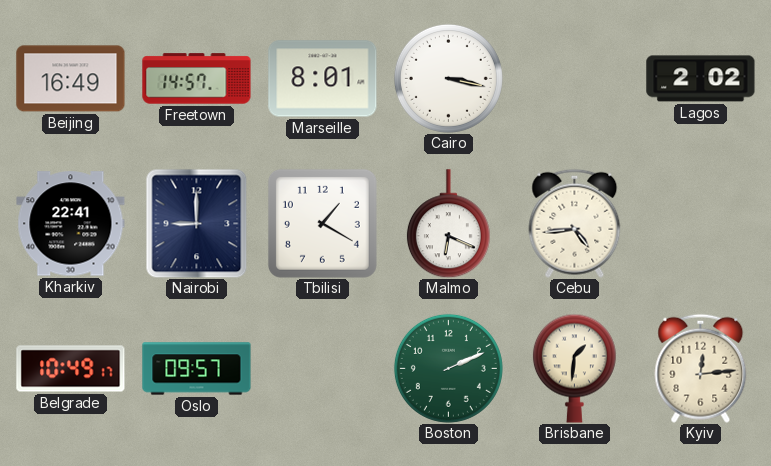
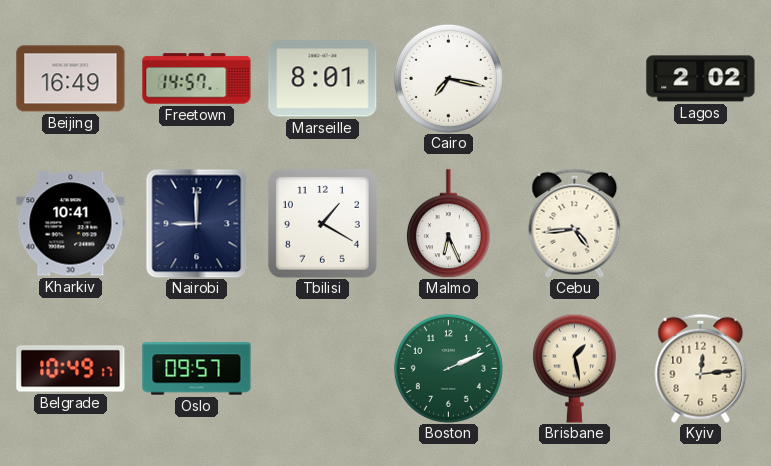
Cairo: 3:17 -> 7:17
Kharkiv: 22:41 -> 10:41
Malmo: 6:19 -> 6:26
Brisbane: 1:31 -> 1:28
